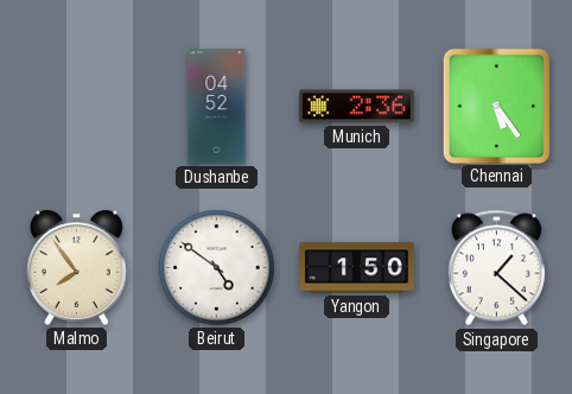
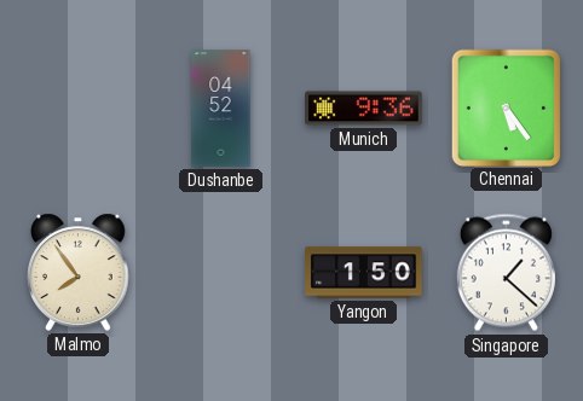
Munich: 2:36 -> 9:36
Beirut: 4:51 -> none
